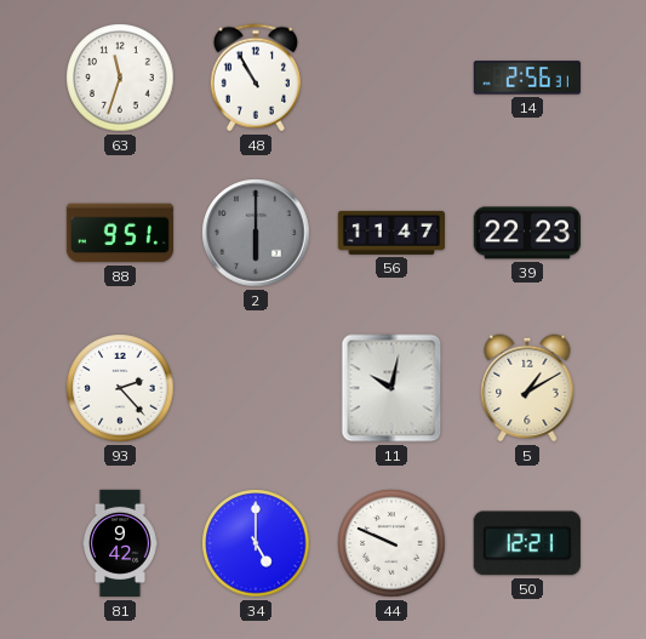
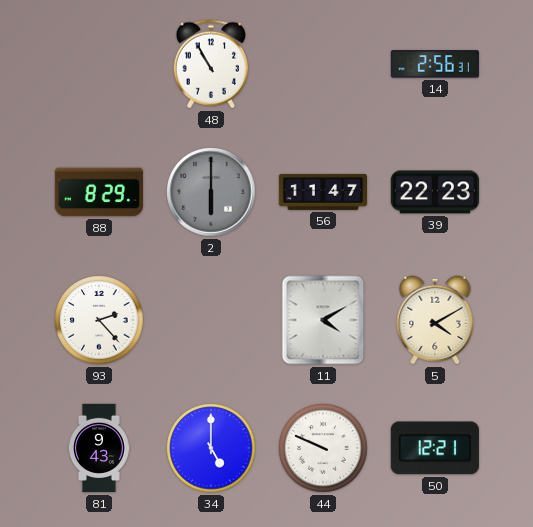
63: 11:33 -> none
88: 9:51 -> 8:29
11: 10:02 -> 4:10
5: 1:10 -> 4:10
81: 9:42 -> 9:43
